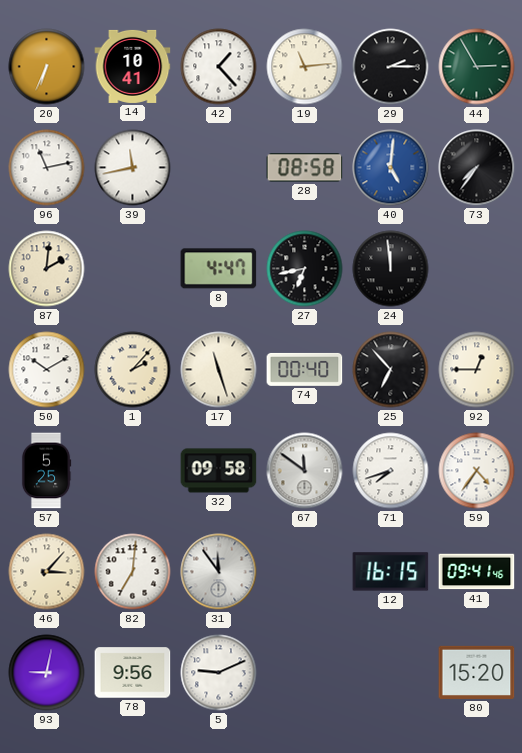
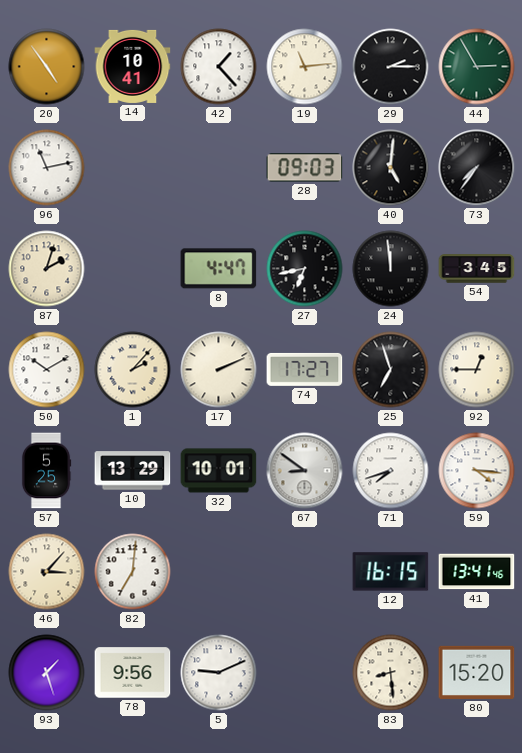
20: 6:34 -> 4:54
39: 11:43 -> none
28: 08:58 -> 09:03
40 dial: blue -> black
87: 2:01 -> 2:03
54: none -> 3:45
17: 11:27 -> 2:11
74: 00:40 -> 17:27
25: 6:53 -> 6:57
10: none -> 13:29
32: 09:58 -> 10:01
67: 11:51 -> 8:51
59: 4:36 -> 4:16
31: 11:54 -> none
41: 09:41 -> 13:41
93: 9:02 -> 1:27
83: none -> 8:29
